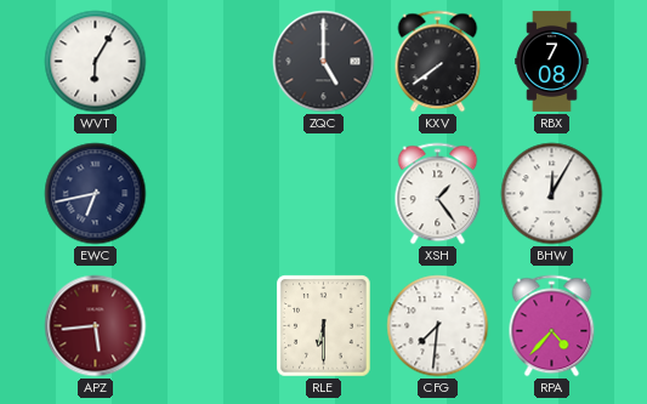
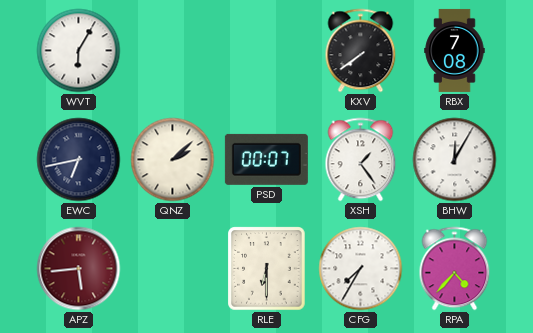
ZQC: 5:00 -> none
QNZ: none -> 2:08
PSD: none -> 00:07
CFG: 7:31 -> 7:35
